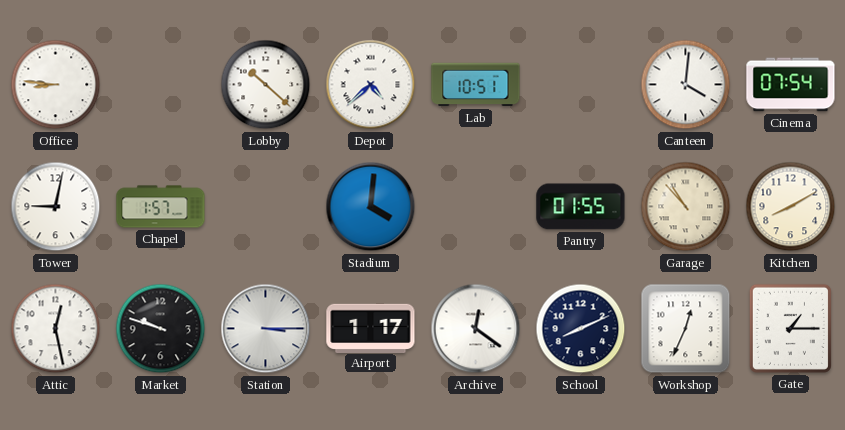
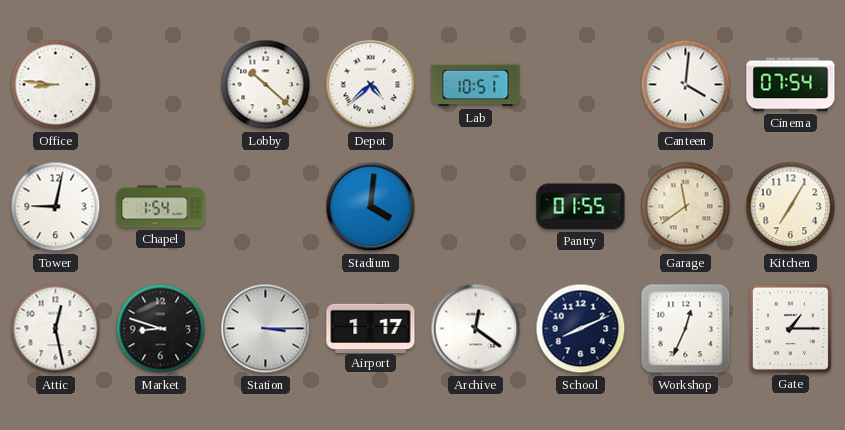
Chapel: 1:57 -> 1:54
Garage: 10:53 -> 11:39
Kitchen: 8:10 -> 7:05
Market: 9:48 -> 8:48
